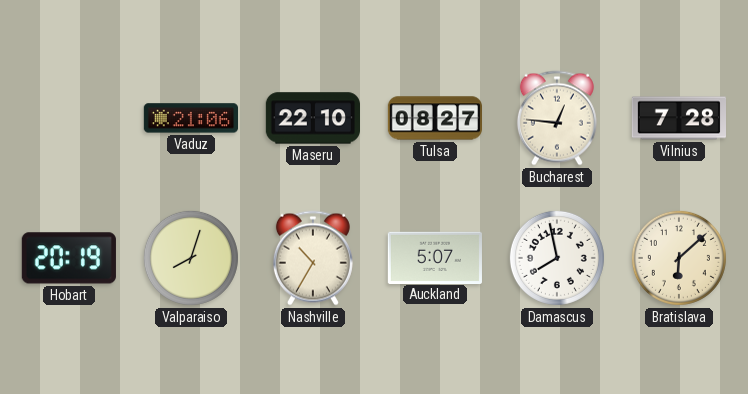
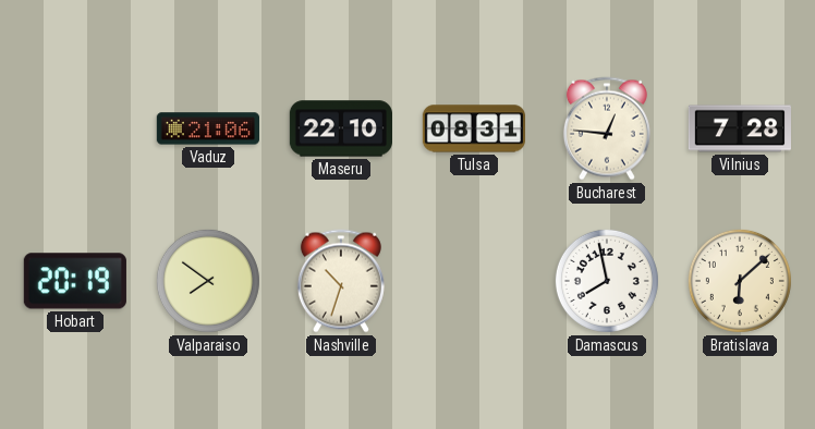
Tulsa: 08:27 -> 08:31
Valparaiso: 8:03 -> 7:51
Nashville: 10:35 -> 10:33
Auckland: 5:07 -> none
